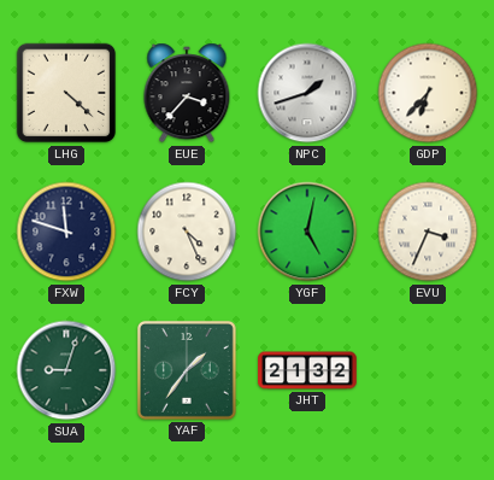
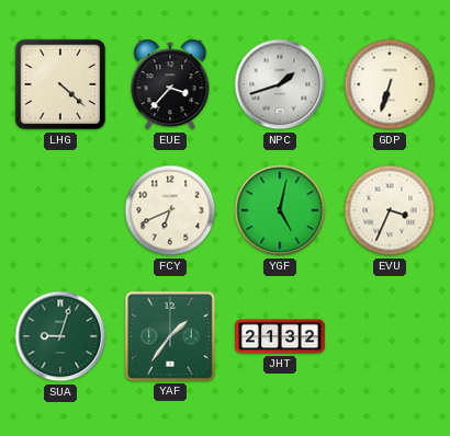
GDP: 6:37 -> 6:33
FXW: 11:48 -> none
FCY: 4:26 -> 6:41
